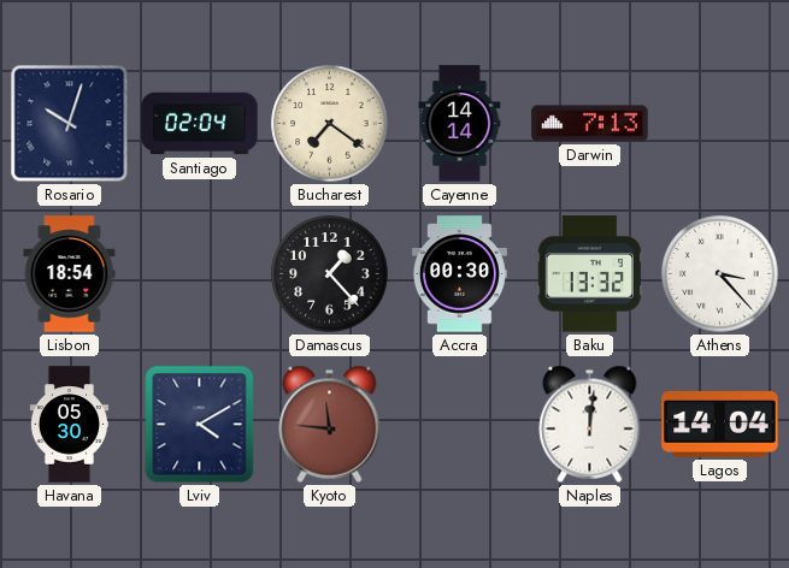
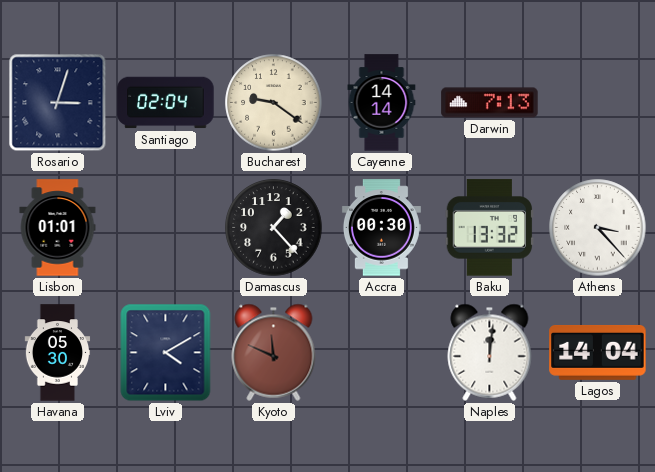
Rosario: 10:03 -> 3:03
Bucharest: 7:21 -> 9:21
Lisbon: 18:54 -> 01:01
Kyoto: 11:46 -> 11:49
